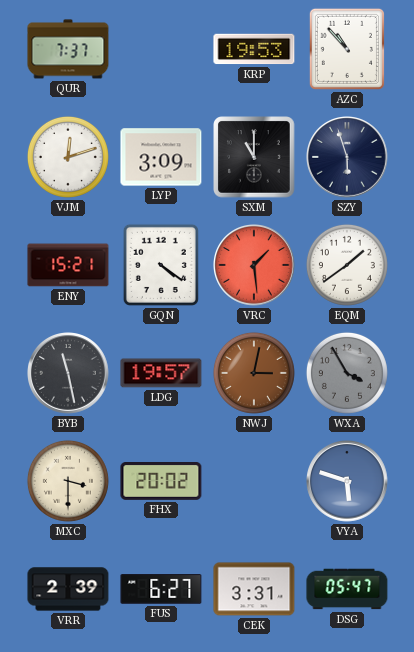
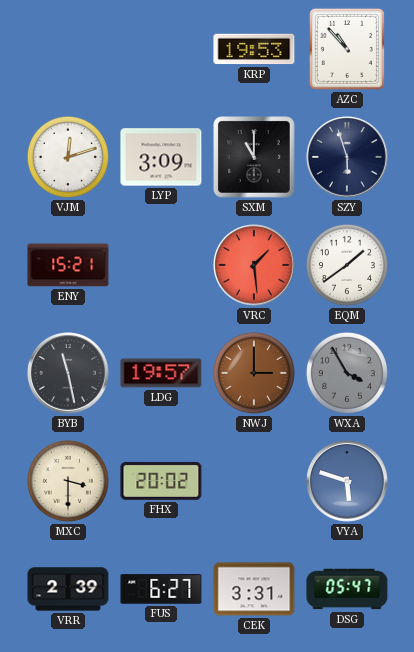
QUR: 7:37 -> none
GQN: 4:21 -> none
NWJ: 3:02 -> 3:00
